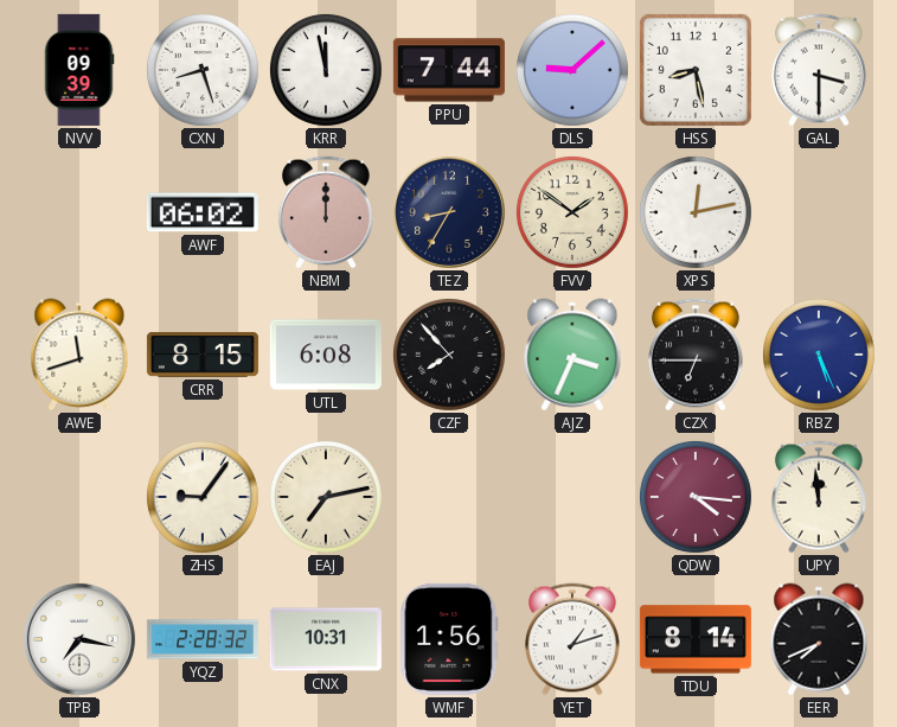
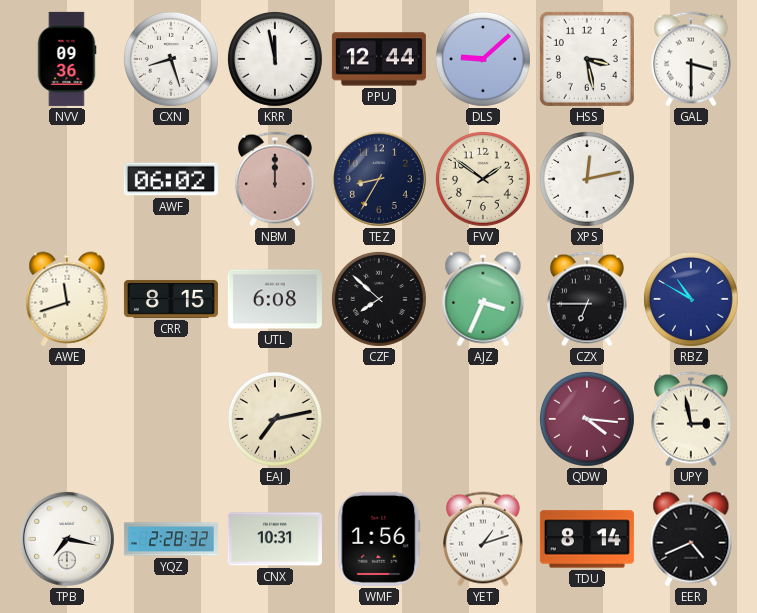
NVV: 09:39 -> 09:36
PPU: 7:44 -> 12:44
HSS: 8:28 -> 3:28
CZF: 7:53 -> 7:52
RBZ: 5:26 -> 10:50
ZHS: 9:06 -> none
UPY: 11:59 -> 2:58
EER: 7:41 -> 4:41
